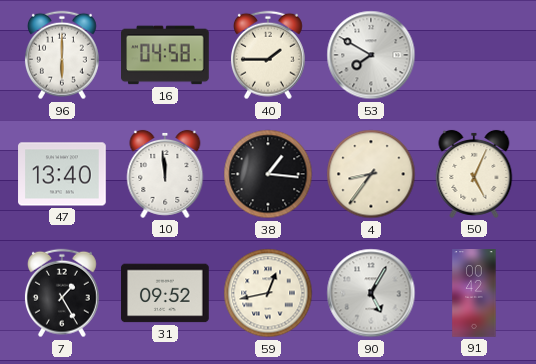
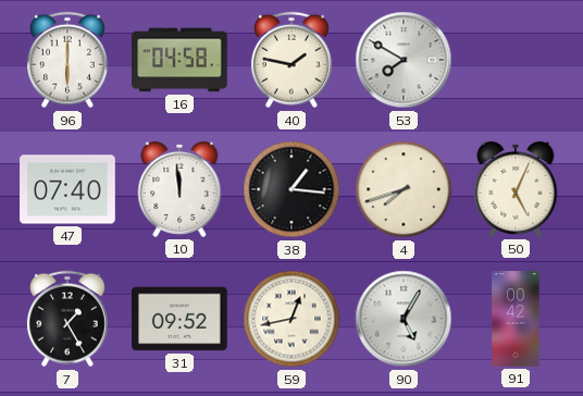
40: 1:45 -> 1:47
47: 13:40 -> 07:40
4: 8:36 -> 7:42
